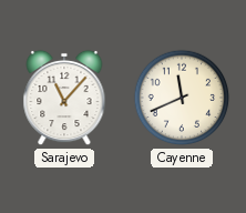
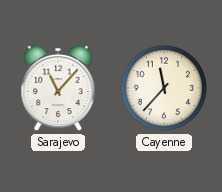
Cayenne: 11:41 -> 11:37
